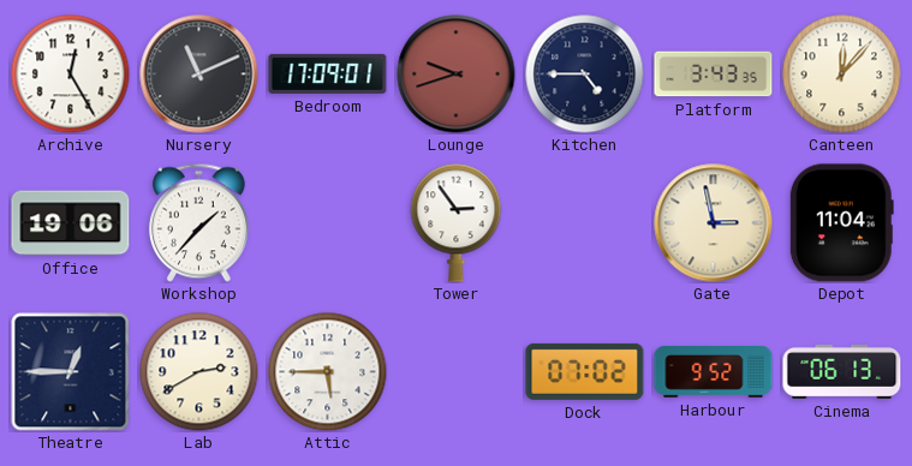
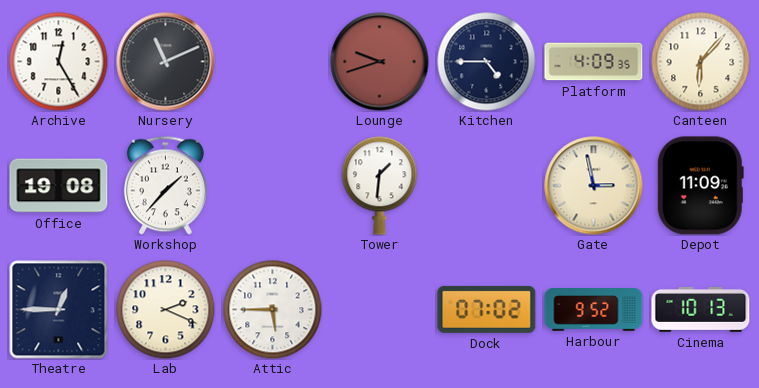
Bedroom: 17:09 -> none
Platform: 3:43 -> 4:09
Canteen: 12:07 -> 6:07
Office: 19:06 -> 19:08
Tower: 2:54 -> 1:31
Depot: 11:04 -> 11:09
Lab: 2:40 -> 2:19
Cinema: 06:13 -> 10:13
